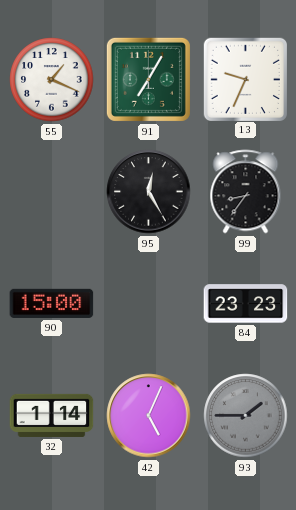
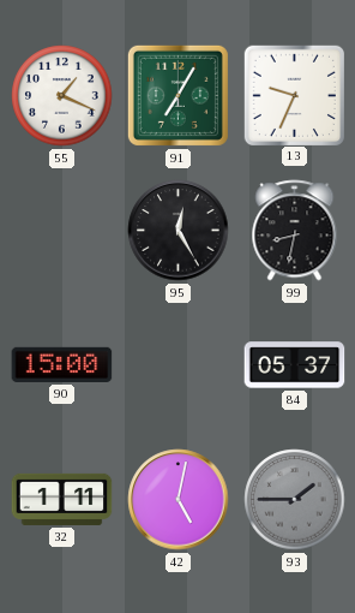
99: 8:36 -> 8:32
84: 23:23 -> 05:37
32: 1:14 -> 1:11
42: 5:04 -> 5:02
